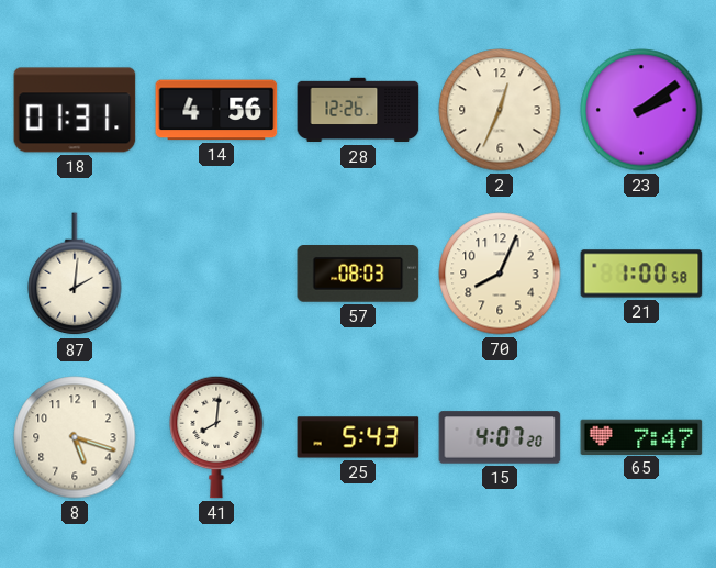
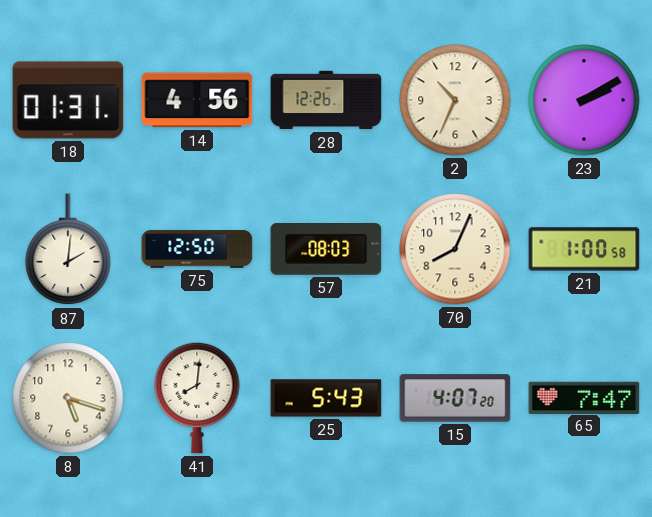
2: 12:34 -> 10:34
23: 2:09 -> 2:10
75: none -> 12:50
